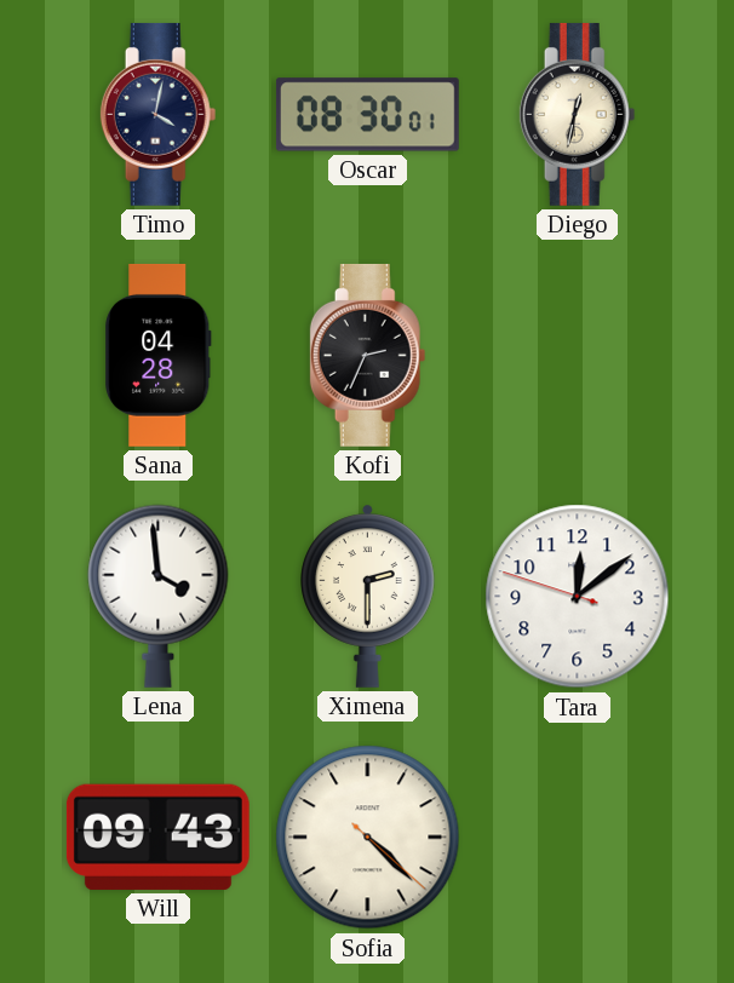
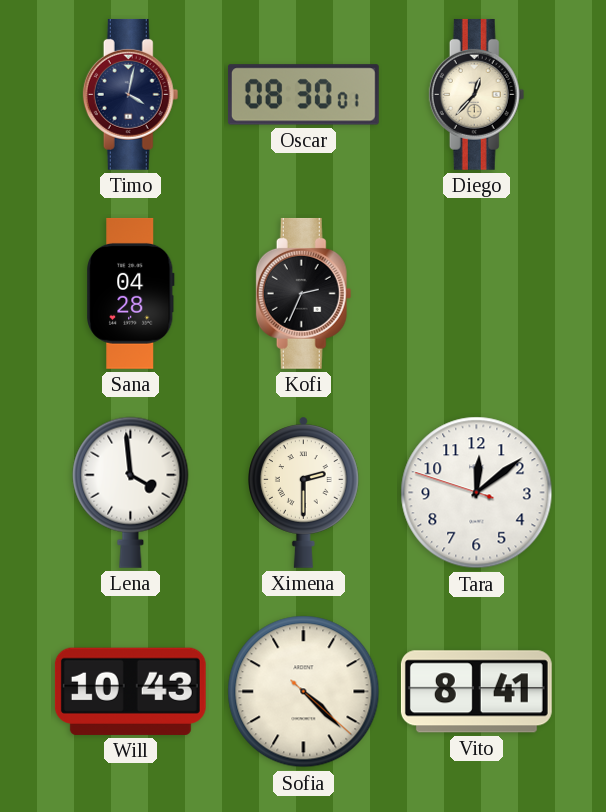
Diego: 12:32 -> 12:37
Will: 09:43 -> 10:43
Vito: none -> 8:41
